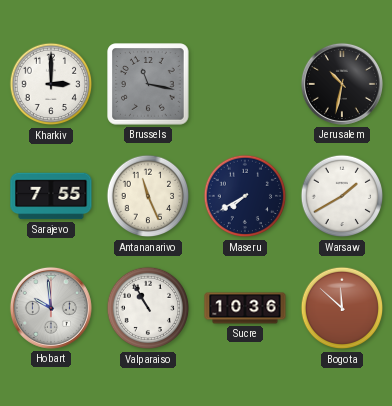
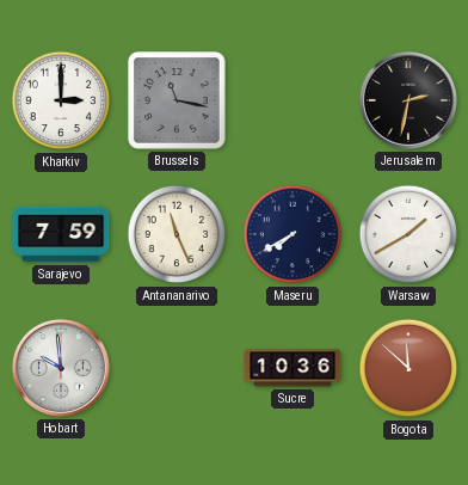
Jerusalem: 10:32 -> 2:32
Sarajevo: 7:55 -> 7:59
Valparaiso: 10:55 -> none
